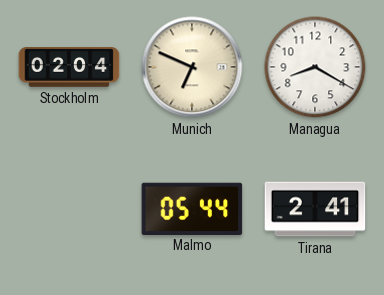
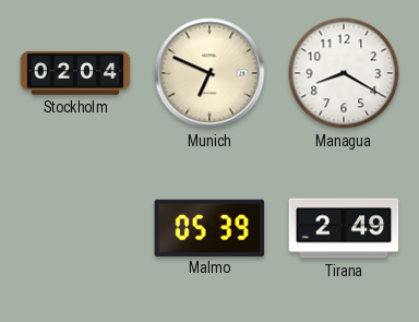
Malmo: 05:44 -> 05:39
Tirana: 2:41 -> 2:49
